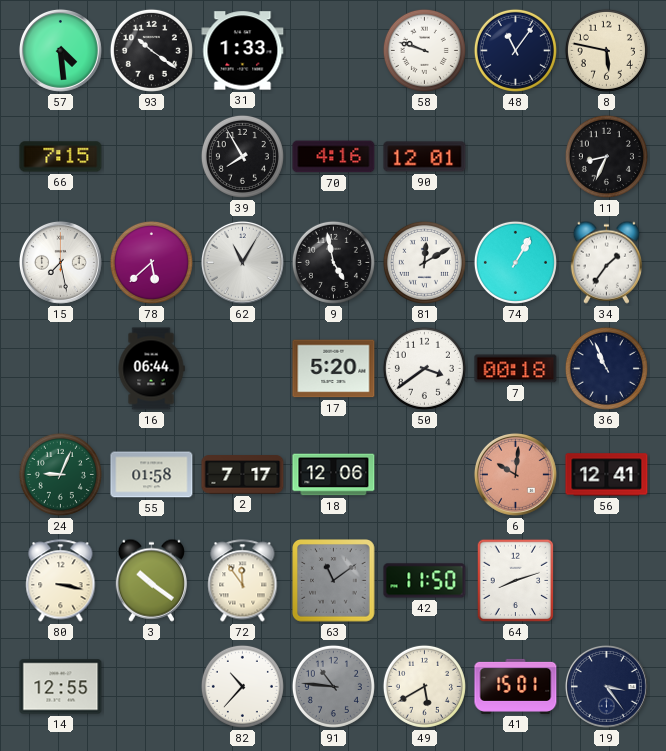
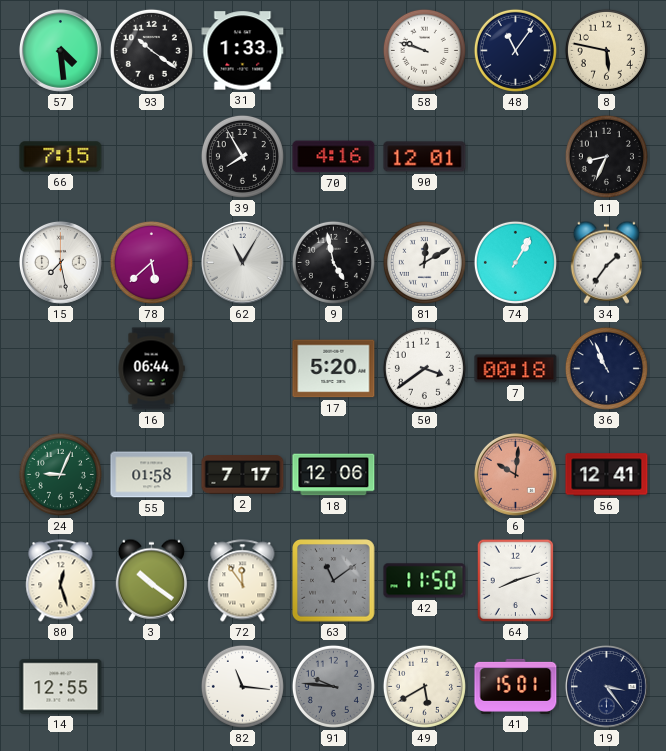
80: 3:17 -> 12:27
82: 10:37 -> 11:16
91: 10:46 -> 9:46
